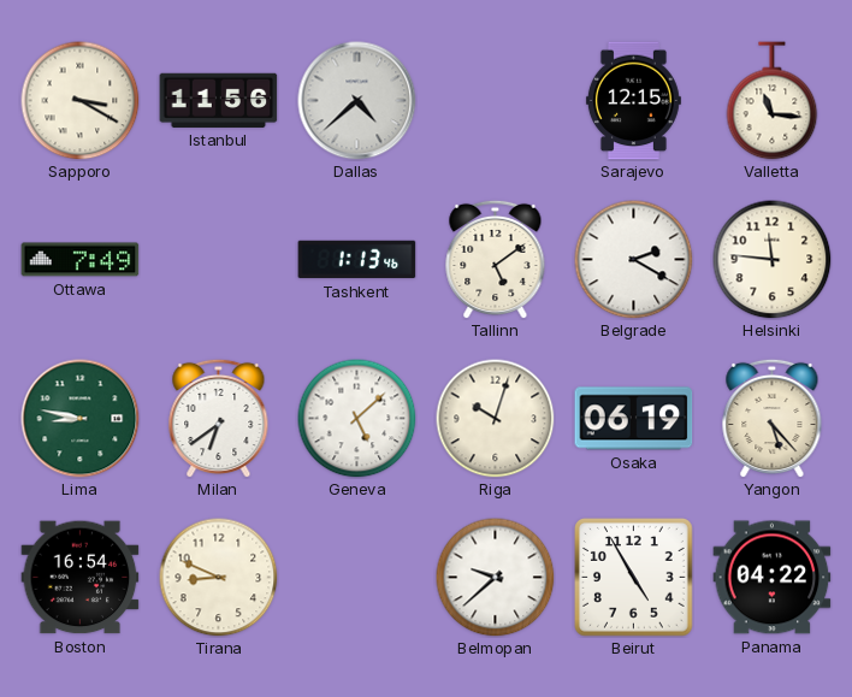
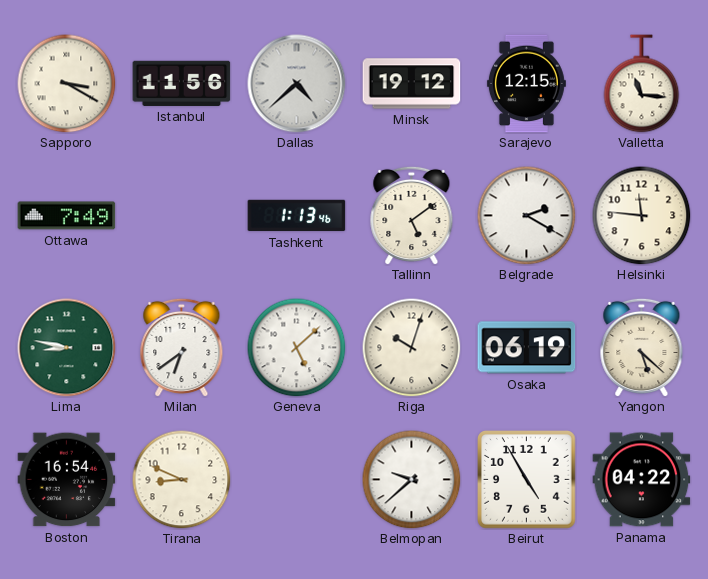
Minsk: none -> 19:12
Yangon: 5:23 -> 5:22
